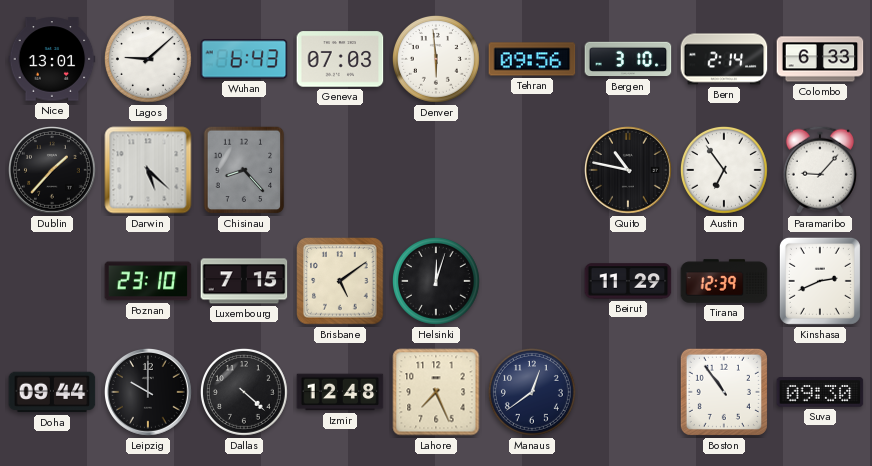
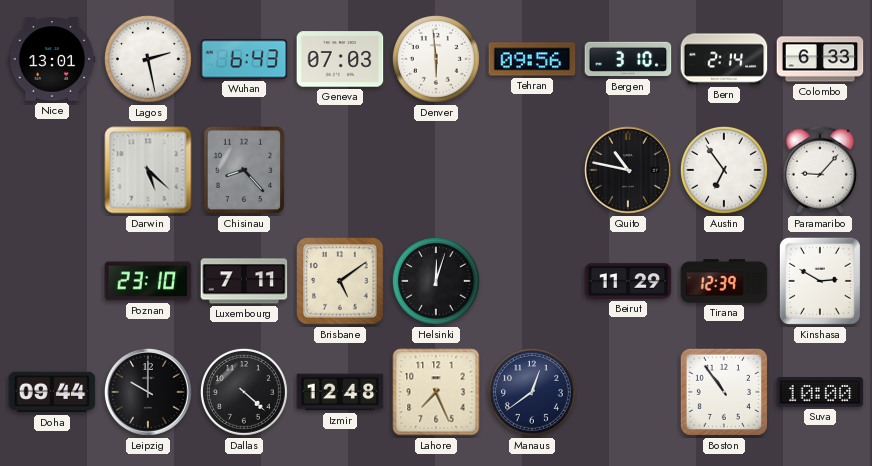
Lagos: 9:08 -> 2:28
Dublin: 1:37 -> none
Luxembourg: 7:15 -> 7:11
Kinshasa: 2:41 -> 2:50
Suva: 09:30 -> 10:00
